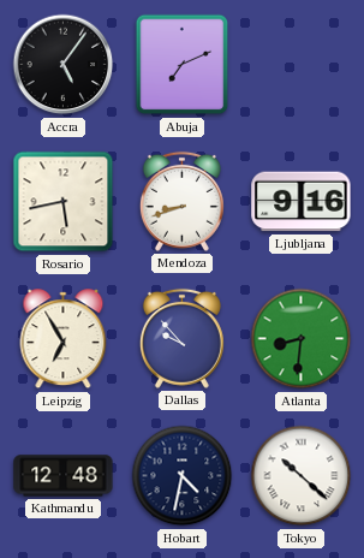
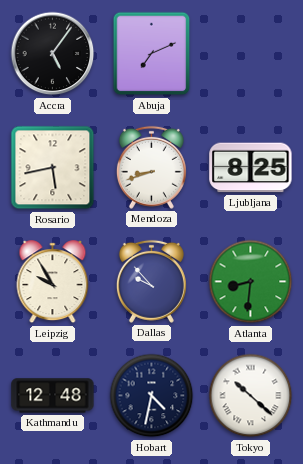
Ljubljana: 9:16 -> 8:25
Leipzig: 6:55 -> 9:55
